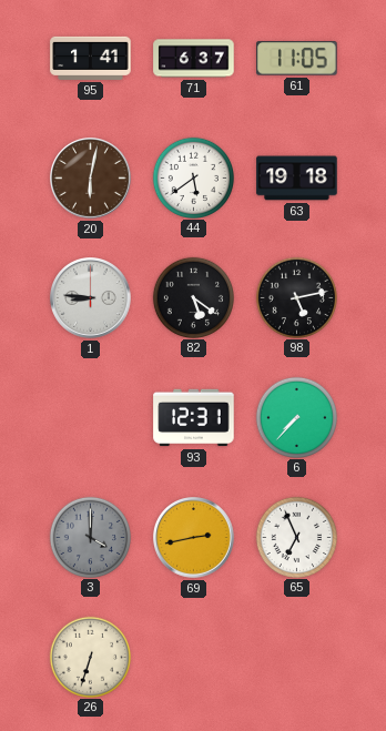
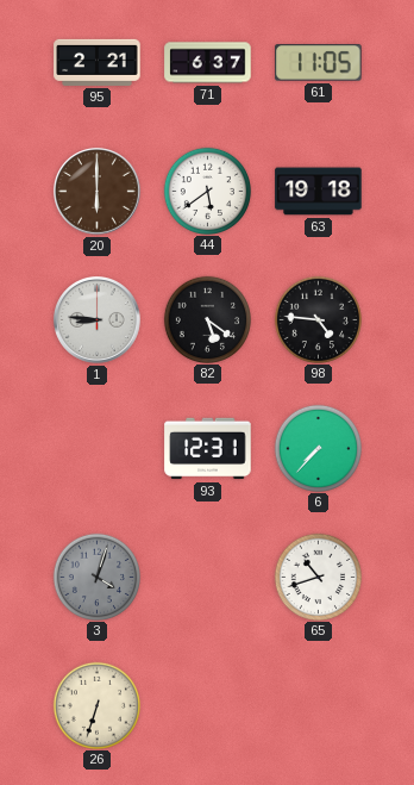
95: 1:41 -> 2:21
20: 6:02 -> 6:00
98: 5:13 -> 4:46
3: 4:00 -> 4:03
69: 2:43 -> none
65: 6:56 -> 10:42
